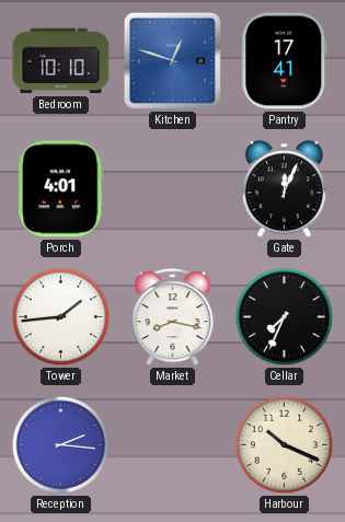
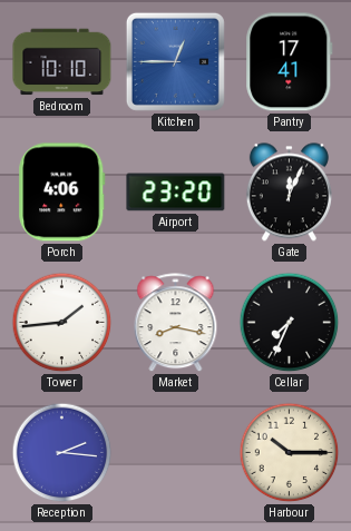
Kitchen: 12:48 -> 12:45
Porch: 4:01 -> 4:06
Airport: none -> 23:20
Harbour: 10:19 -> 10:15
